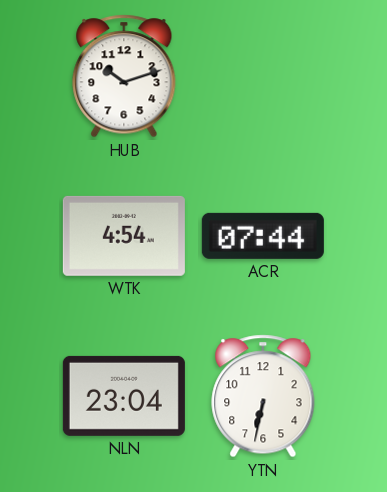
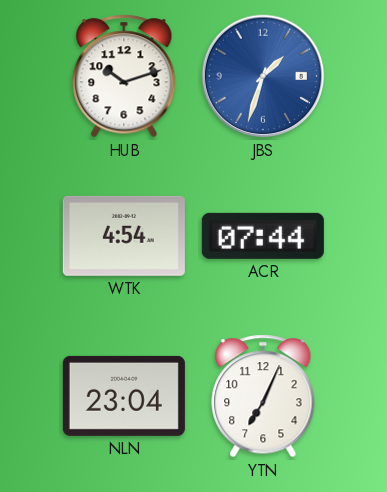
JBS: none -> 1:33
YTN: 6:32 -> 7:04
